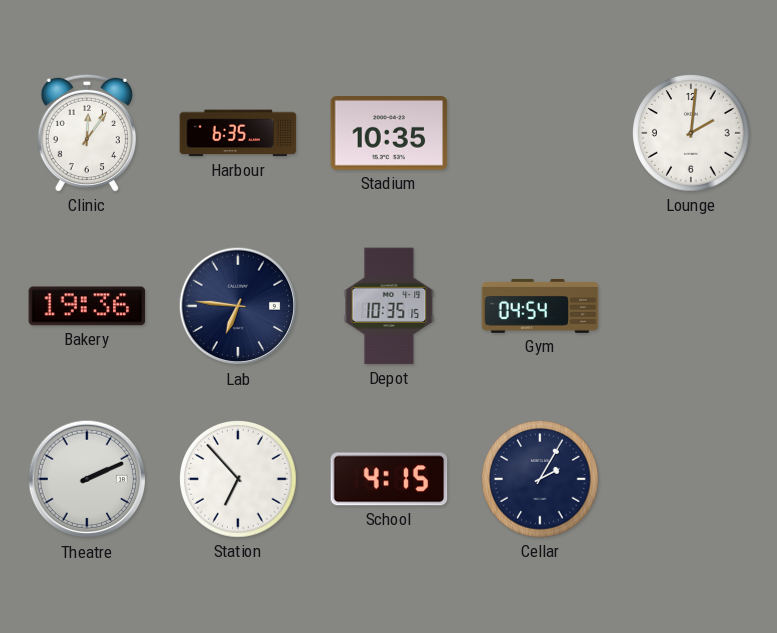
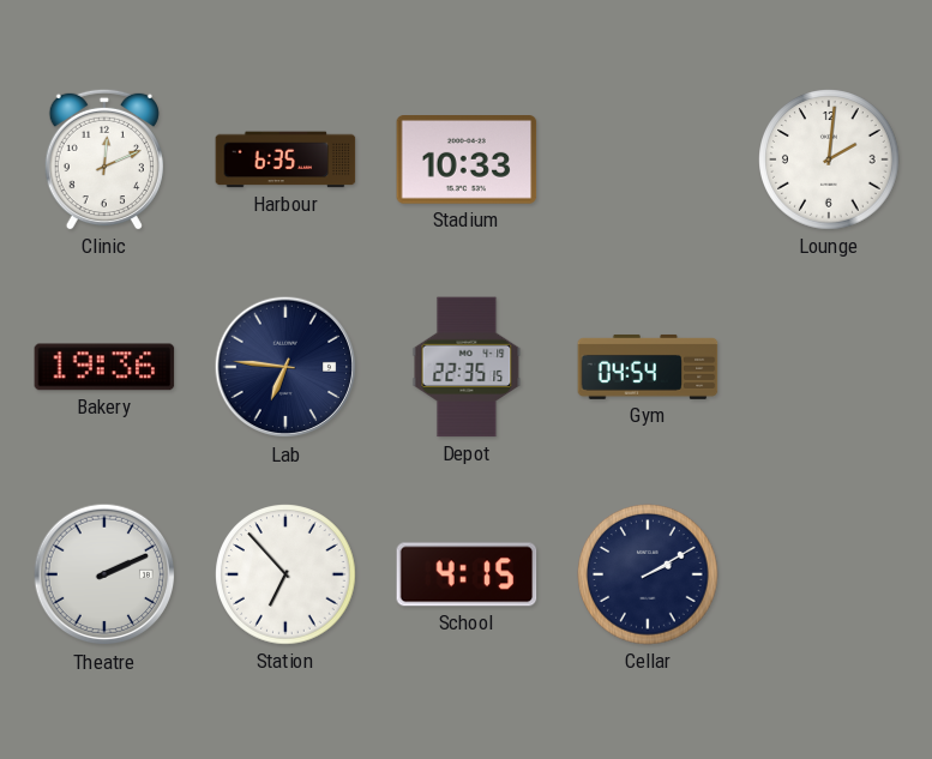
Clinic: 12:06 -> 12:11
Stadium: 10:35 -> 10:33
Depot: 10:35 -> 22:35
Cellar: 2:05 -> 2:10
